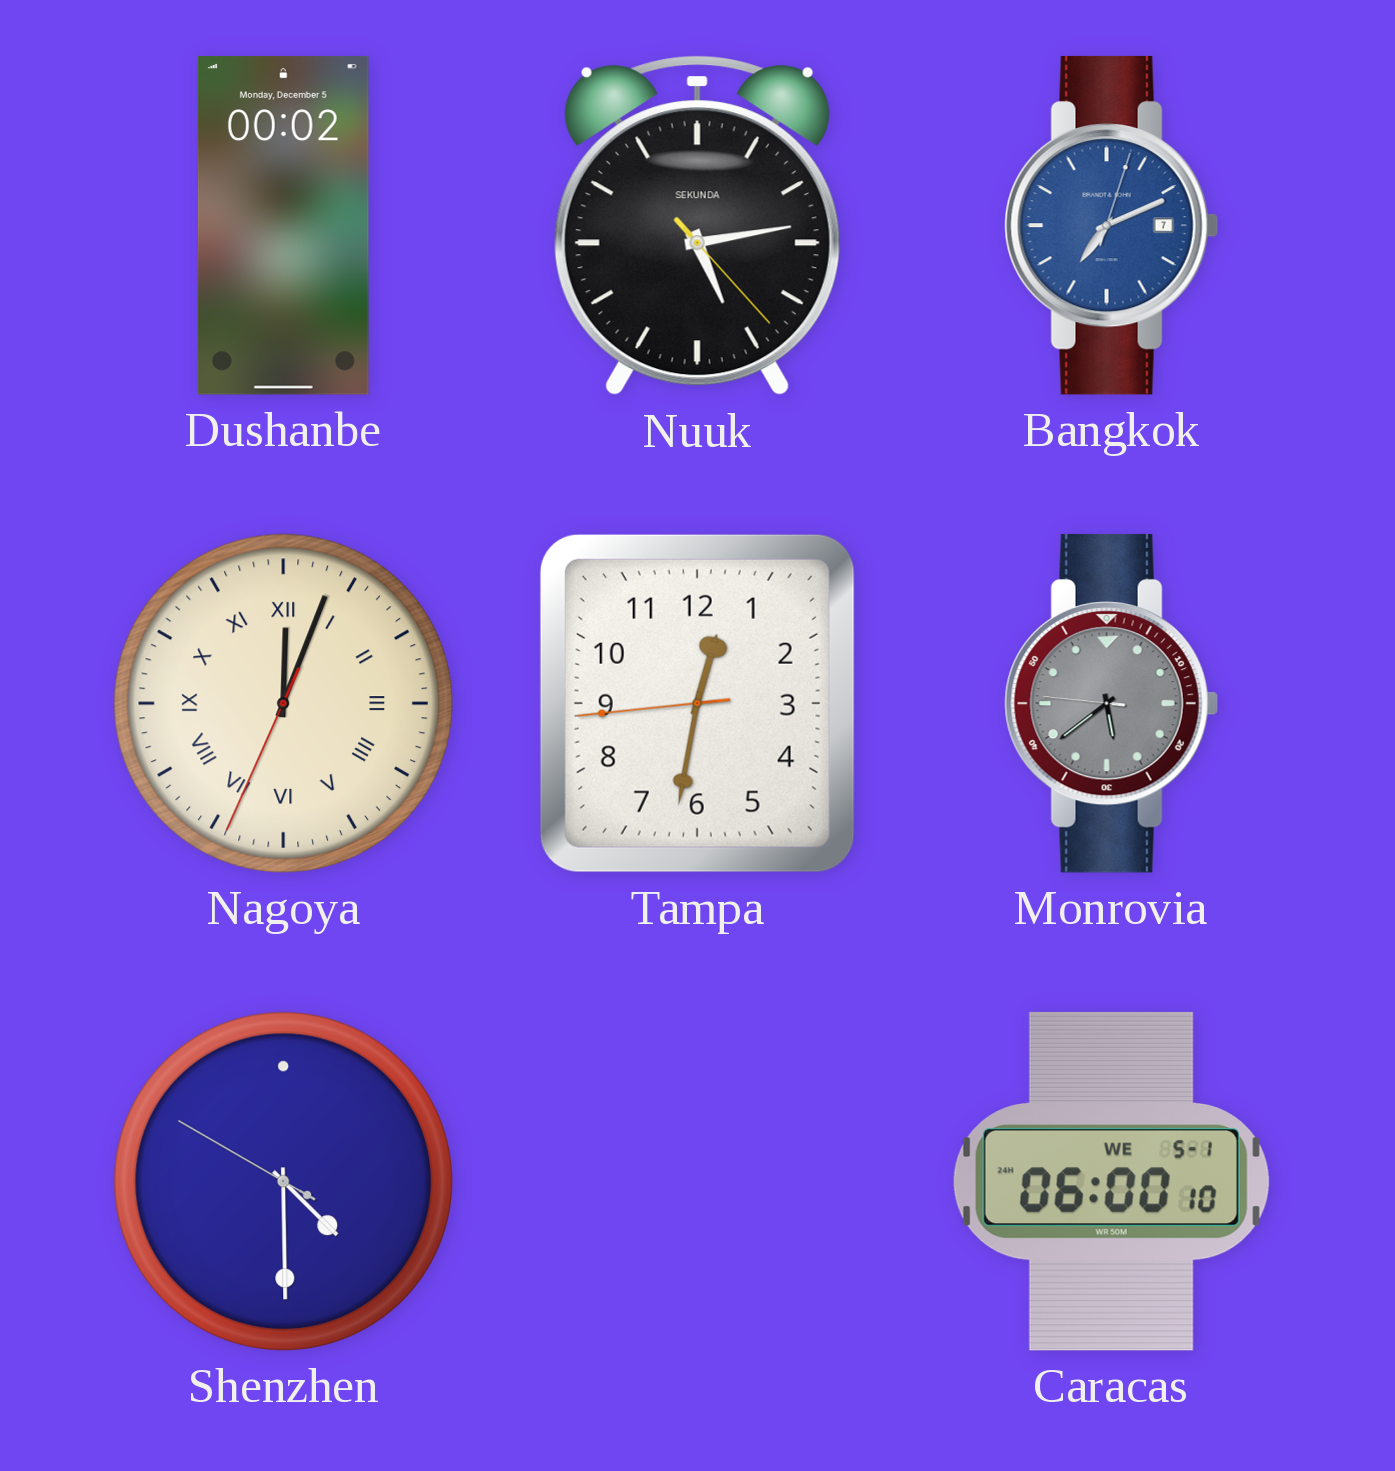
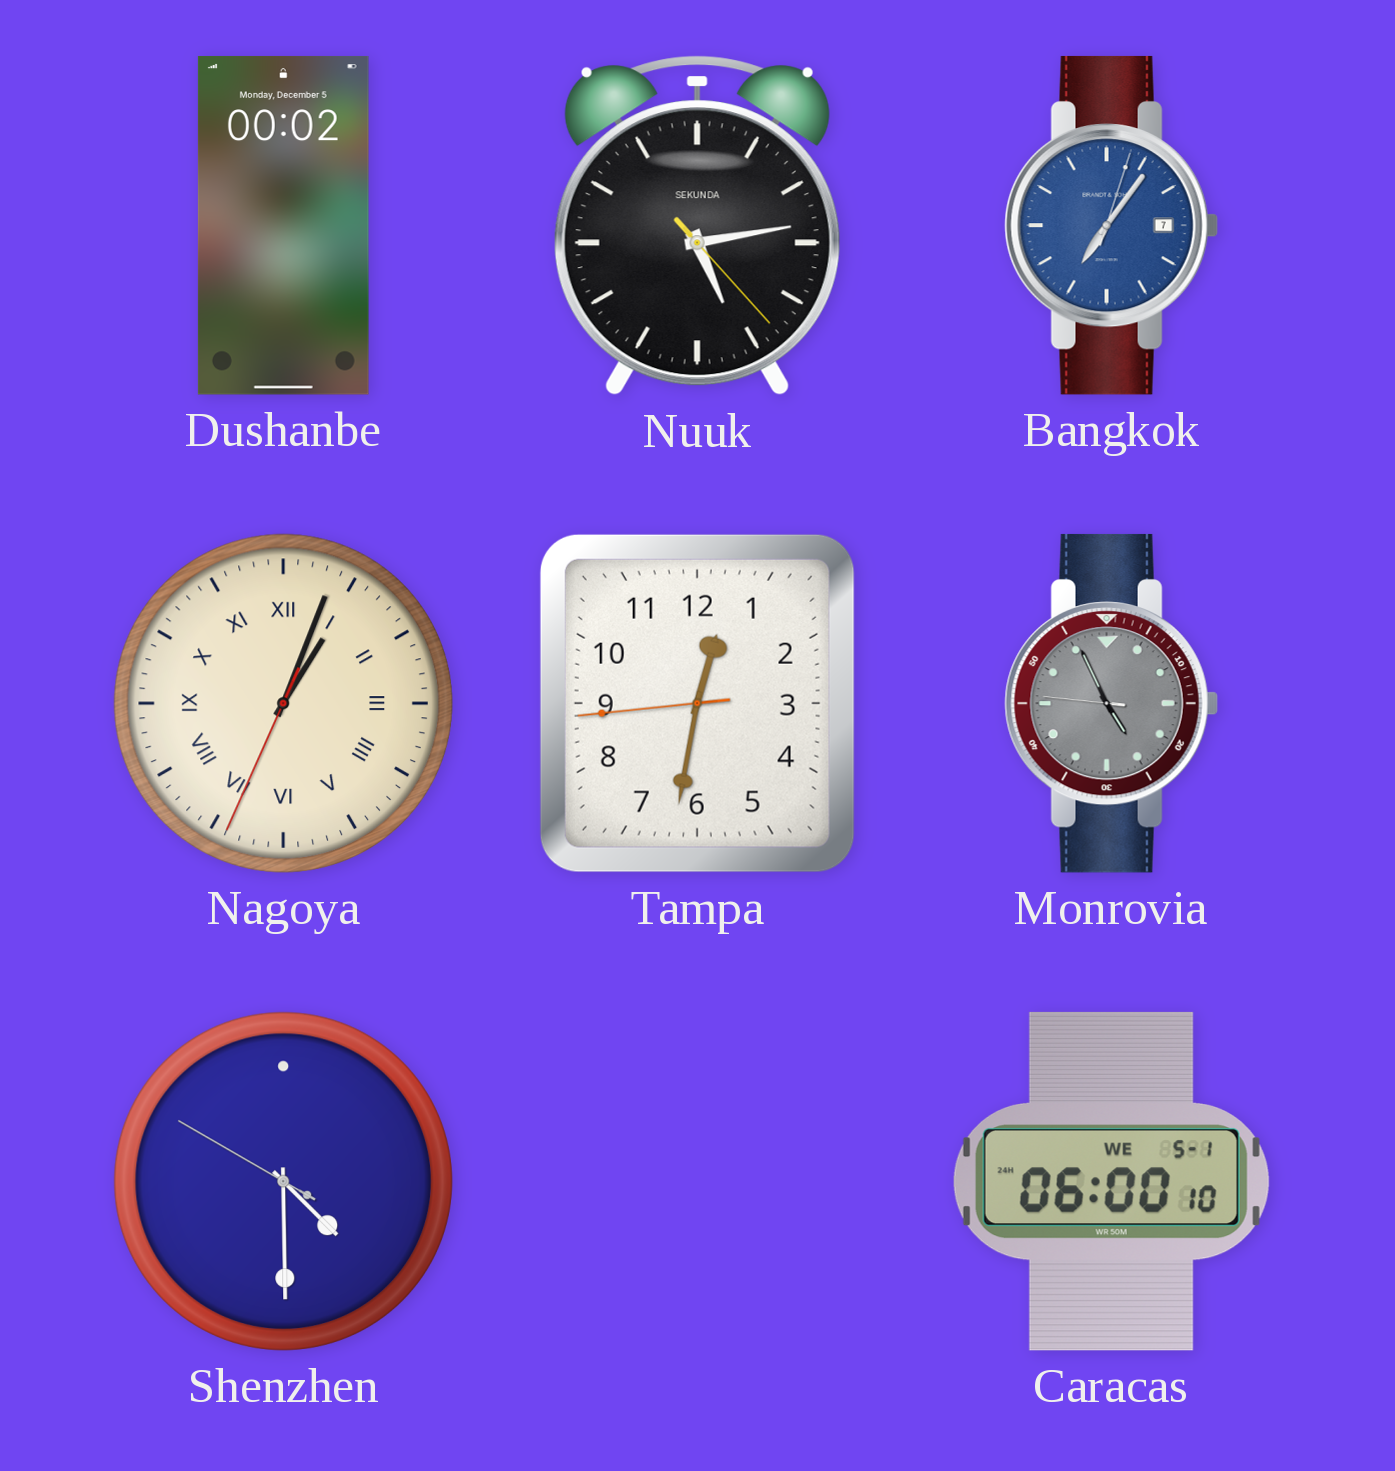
Bangkok: 7:11 -> 7:06
Nagoya: 12:03 -> 1:03
Monrovia: 5:38 -> 4:55
